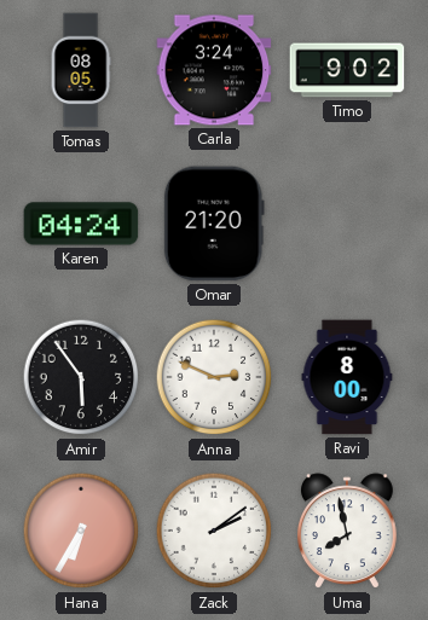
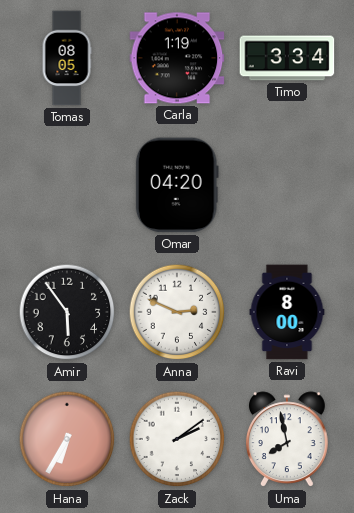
Carla: 3:24 -> 1:19
Timo: 9:02 -> 3:34
Karen: 04:24 -> none
Omar: 21:20 -> 04:20
